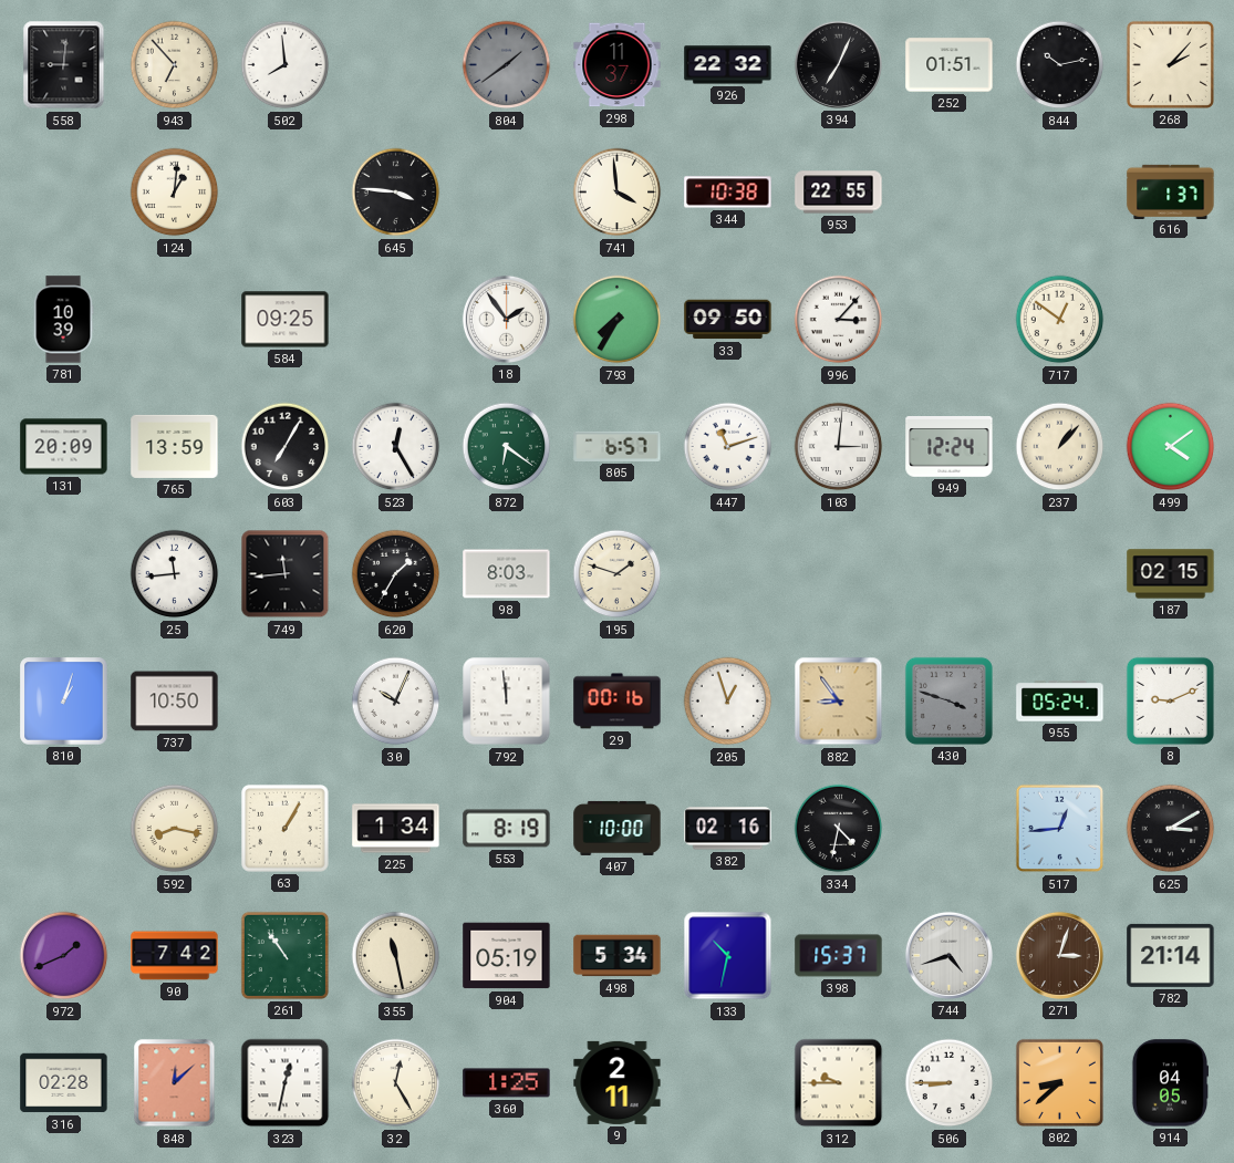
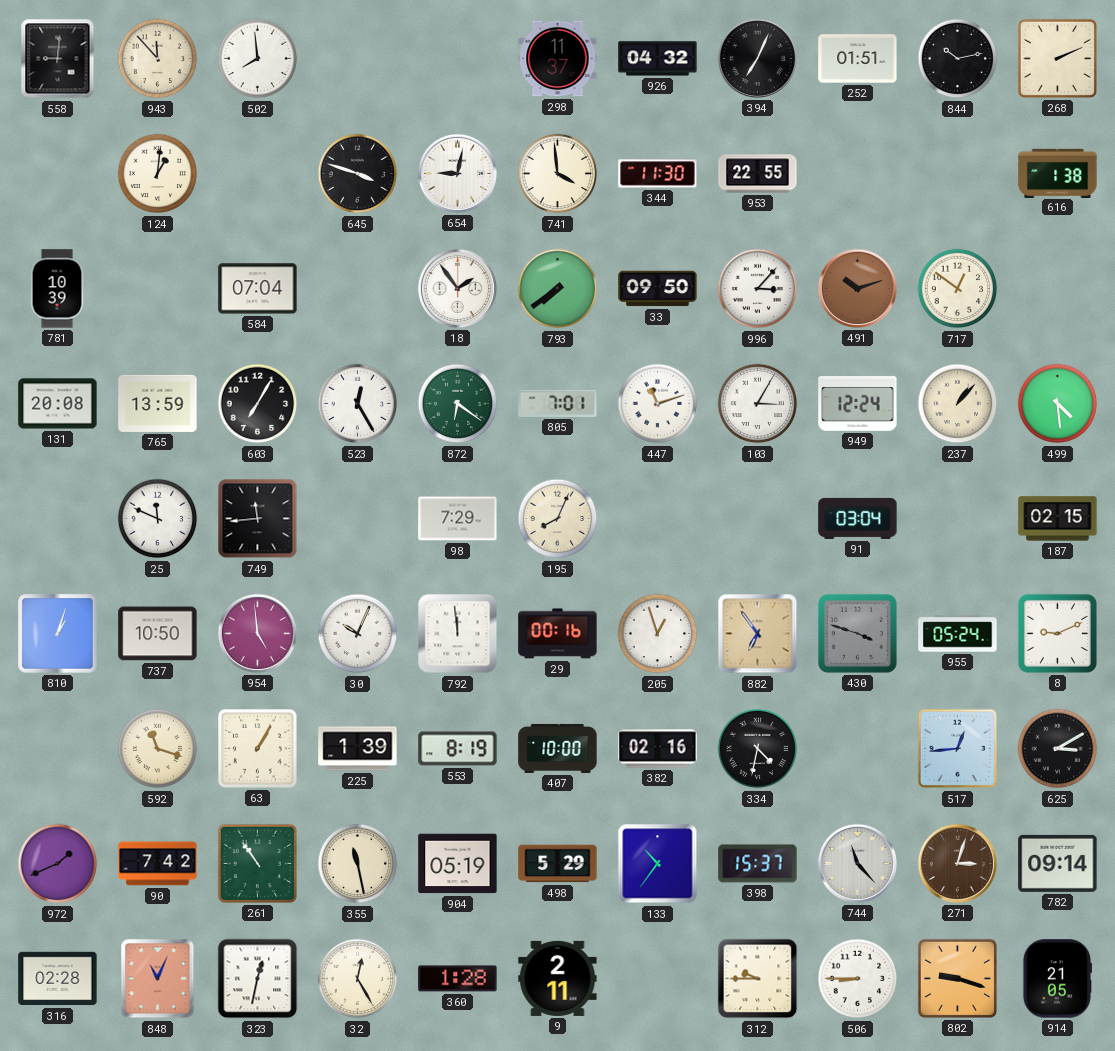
943: 6:53 -> 11:53
804: 1:39 -> none
926: 22:32 -> 04:32
268: 2:07 -> 2:11
645: 3:46 -> 3:48
654: none -> 9:02
344: 10:38 -> 11:30
616: 1:37 -> 1:38
584: 09:25 -> 07:04
793: 7:35 -> 7:39
491: none -> 10:12
131: 20:09 -> 20:08
805: 6:57 -> 7:01
103: 3:01 -> 3:05
499: 4:09 -> 4:29
25: 11:44 -> 11:49
620: 1:35 -> none
98: 8:03 -> 7:29
195: 1:48 -> 8:04
91: none -> 03:04
954: none -> 4:59
882: 8:54 -> 6:54
592: 8:17 -> 11:18
225: 1:34 -> 1:39
498: 5:34 -> 5:29
133: 10:32 -> 10:36
744: 4:42 -> 11:23
782: 21:14 -> 09:14
848: 12:08 -> 11:04
360: 1:25 -> 1:28
802: 8:38 -> 9:18
914: 04:05 -> 21:05
